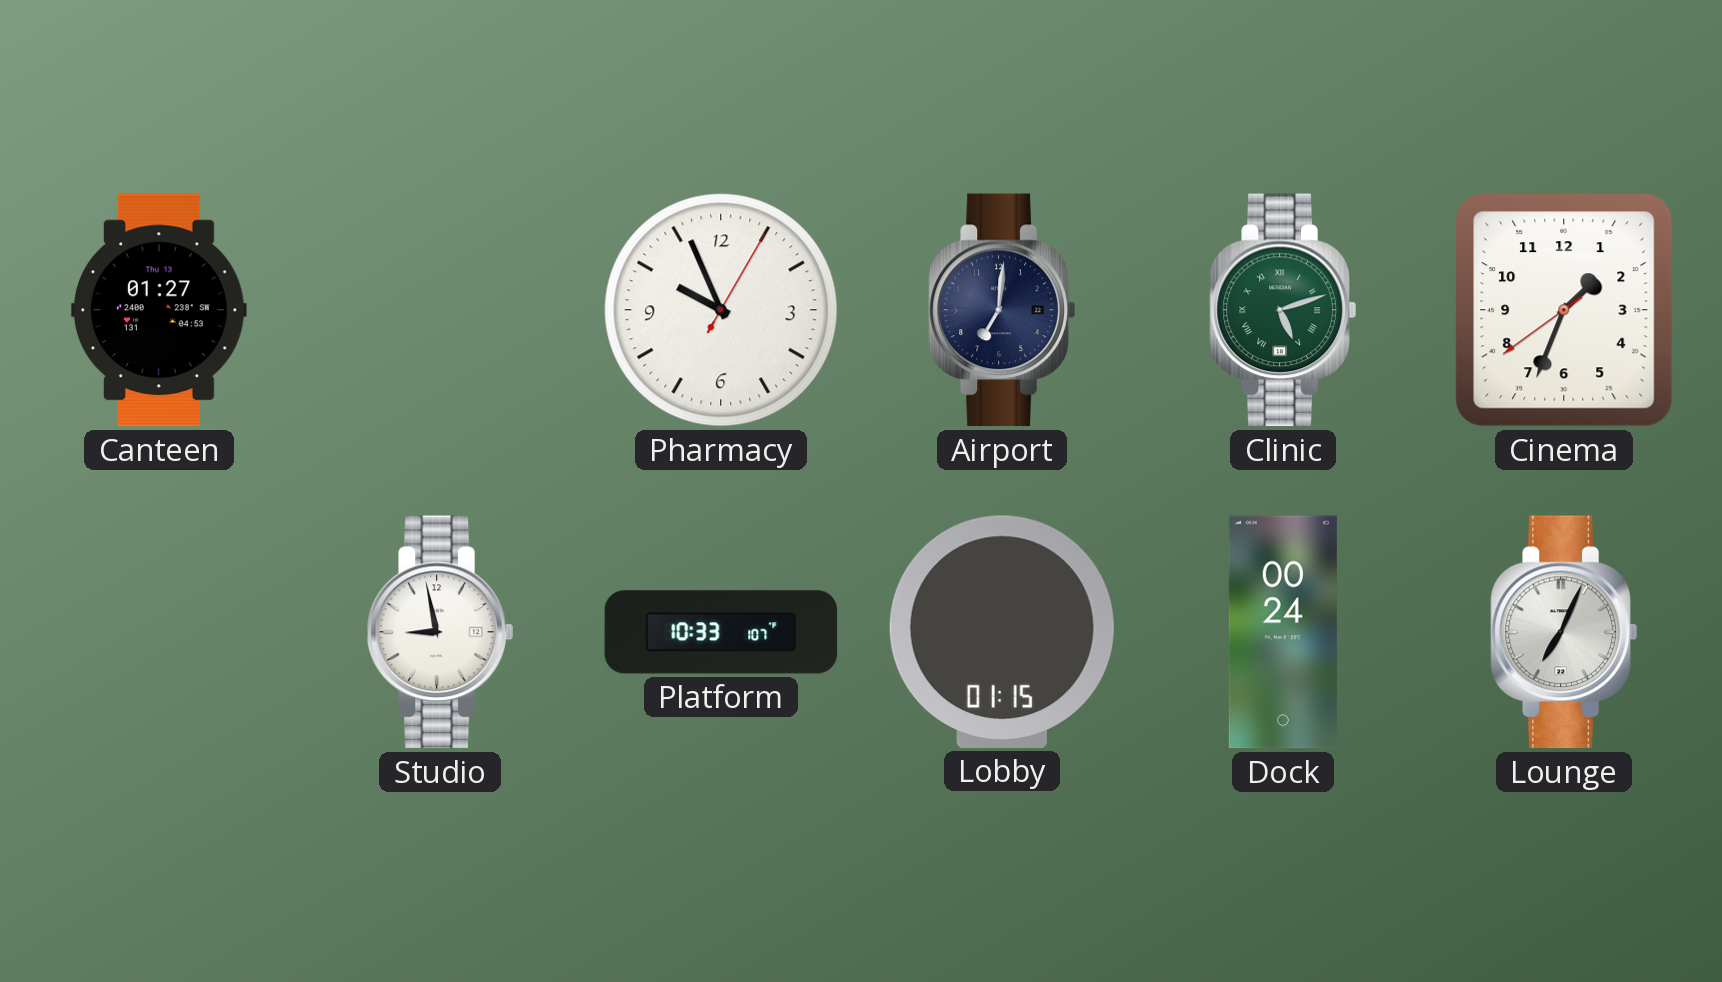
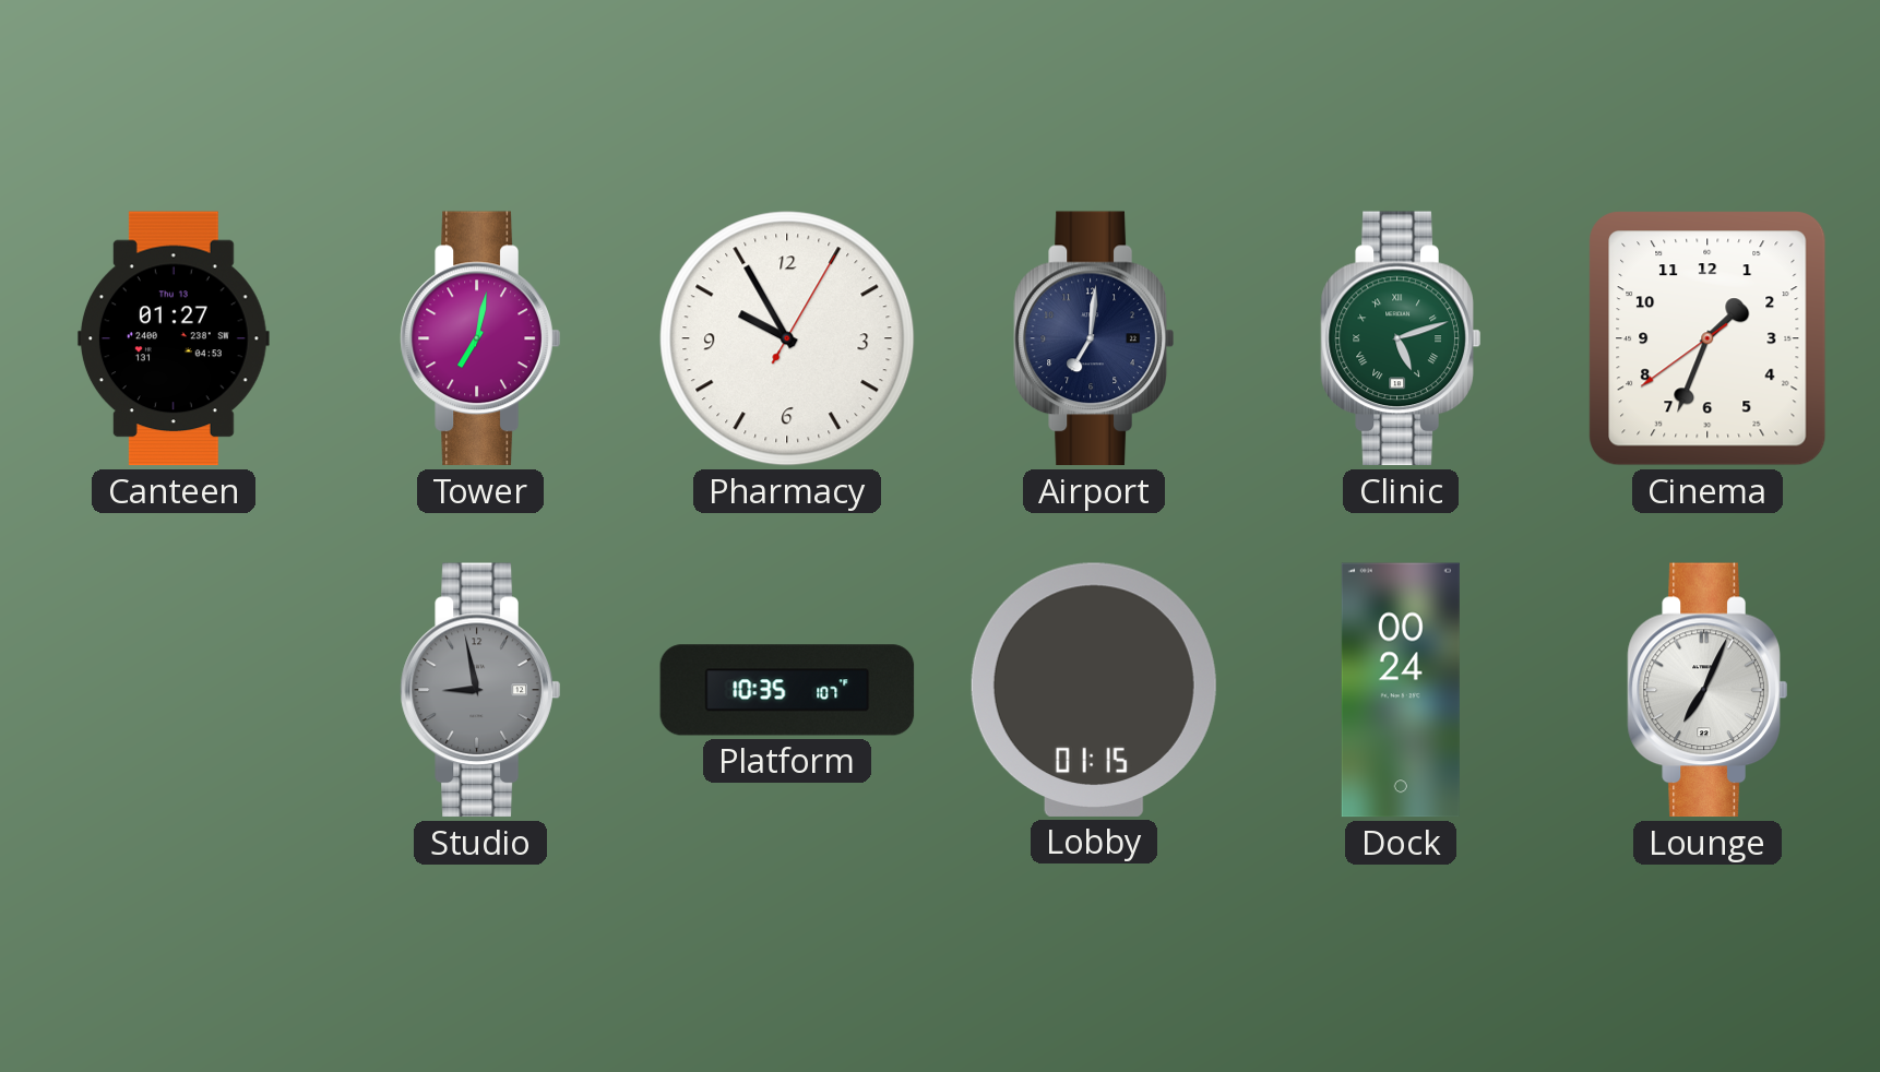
Tower: none -> 7:02
Pharmacy: 9:56 -> 9:55
Studio dial: white -> grey
Platform: 10:33 -> 10:35
